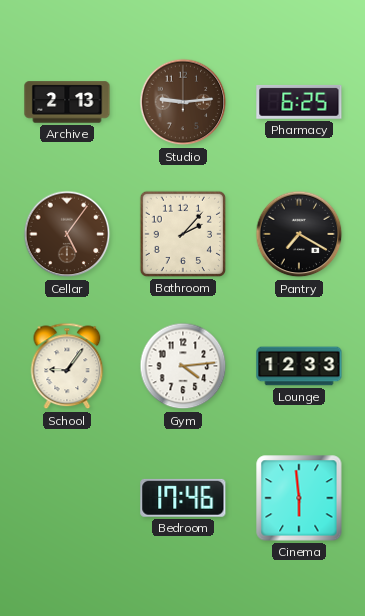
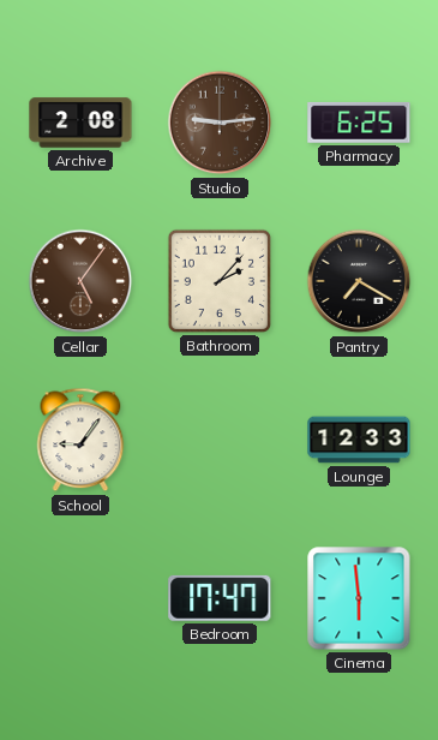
Archive: 2:13 -> 2:08
Gym: 4:14 -> none
Bedroom: 17:46 -> 17:47
